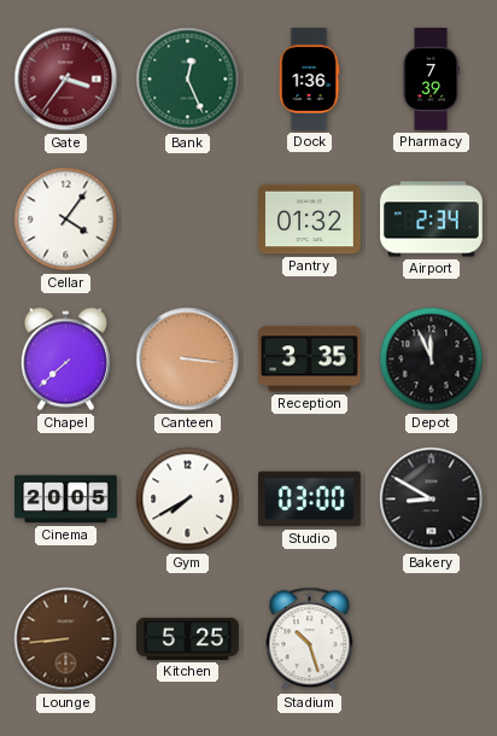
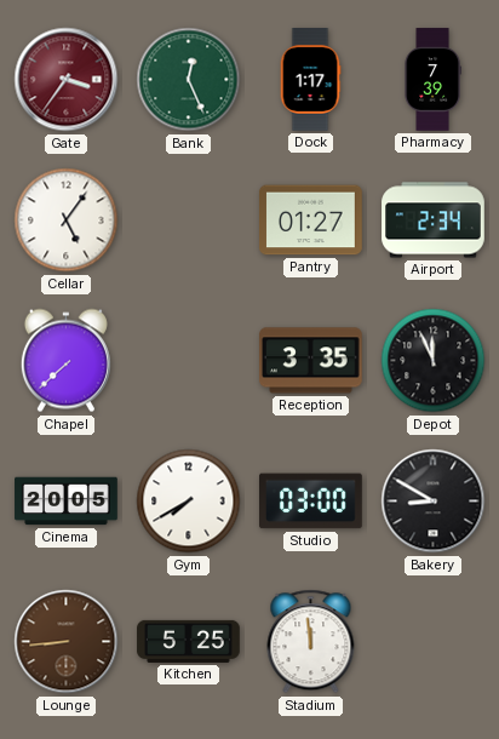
Dock: 1:36 -> 1:17
Cellar: 4:06 -> 5:06
Pantry: 01:32 -> 01:27
Canteen: 3:16 -> none
Stadium: 10:27 -> 11:59
